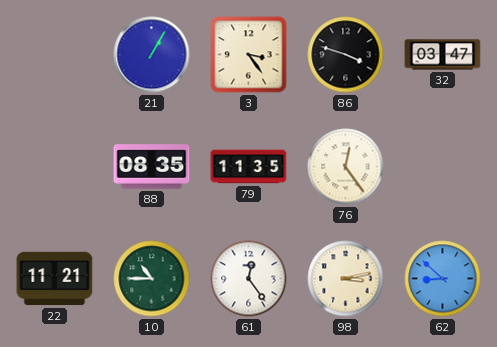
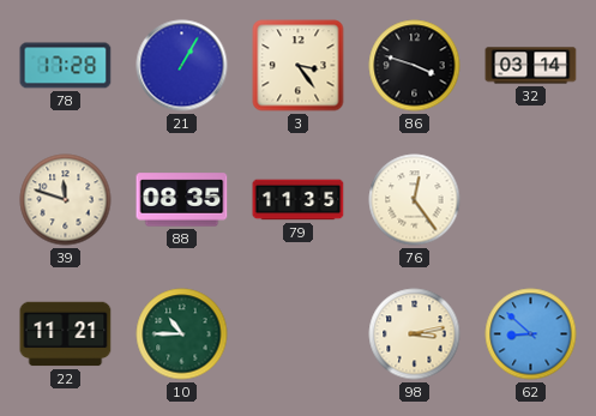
78: none -> 17:28
32: 03:47 -> 03:14
39: none -> 11:48
61: 12:24 -> none
